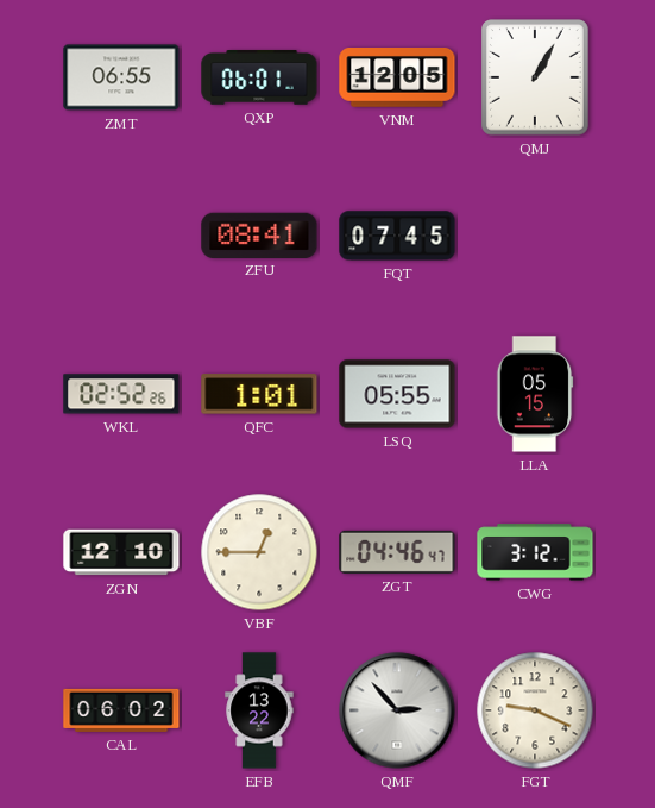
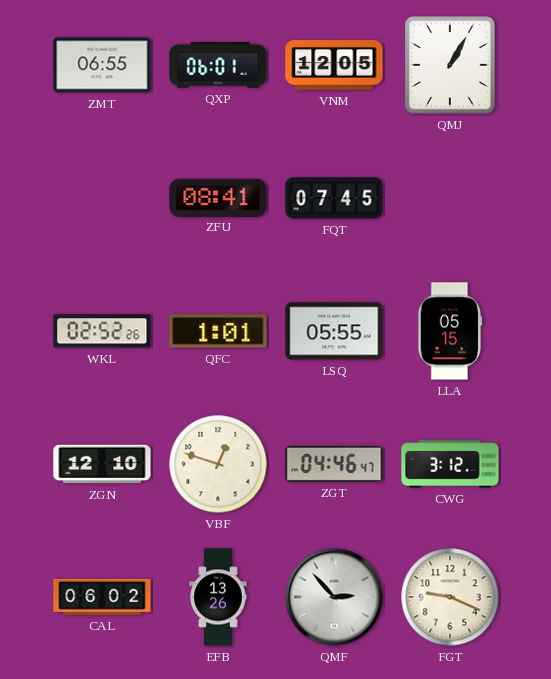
VBF: 12:45 -> 12:48
EFB: 13:22 -> 13:26
